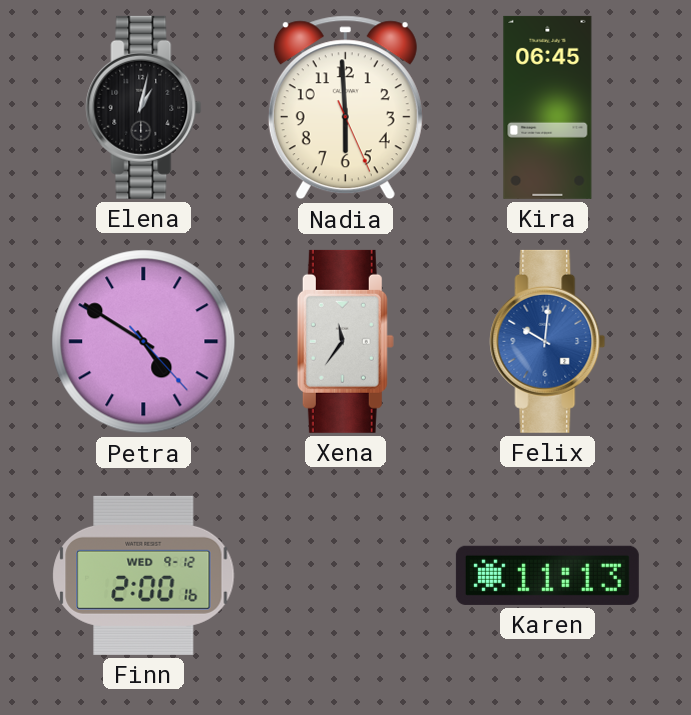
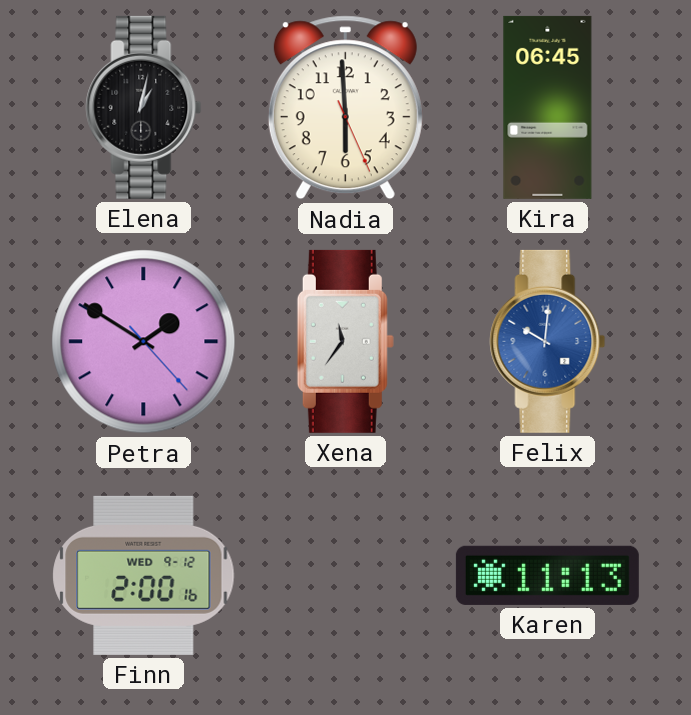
Petra: 4:50 -> 1:50
